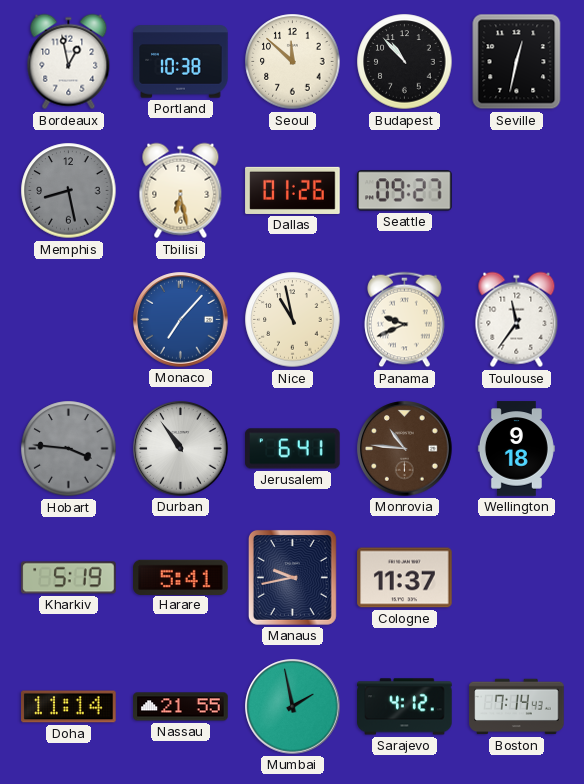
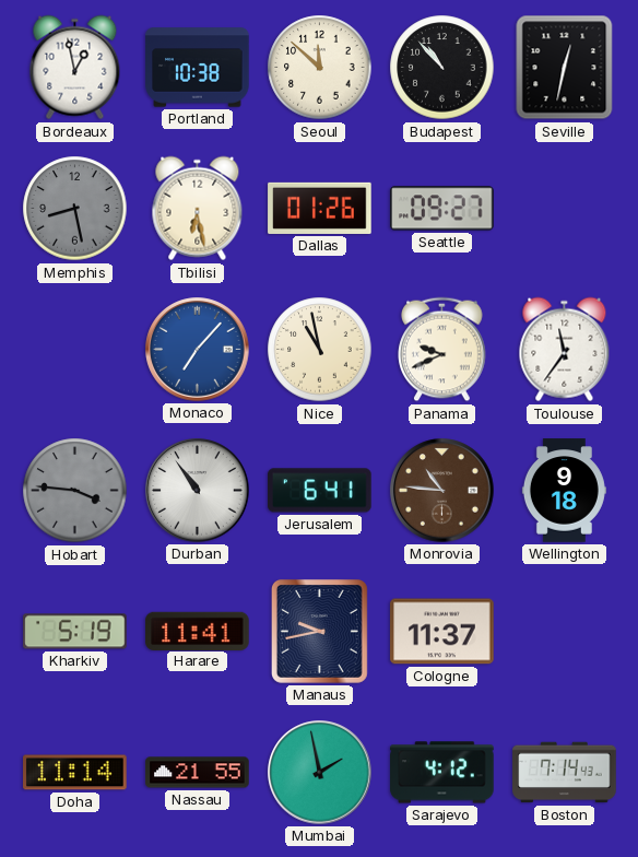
Harare: 5:41 -> 11:41
